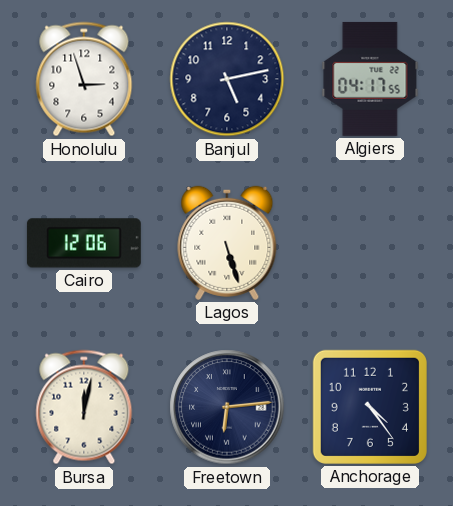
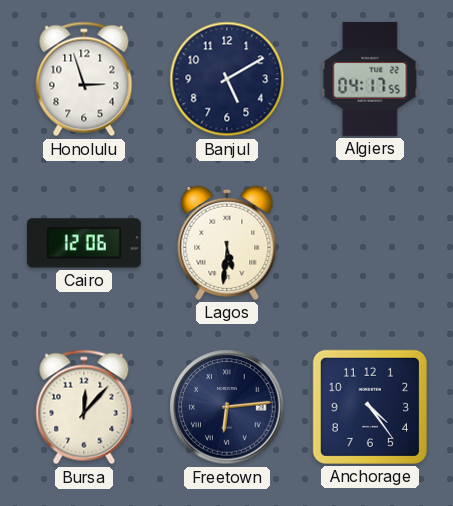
Banjul: 5:13 -> 5:10
Lagos: 5:27 -> 5:31
Bursa: 12:02 -> 12:07
